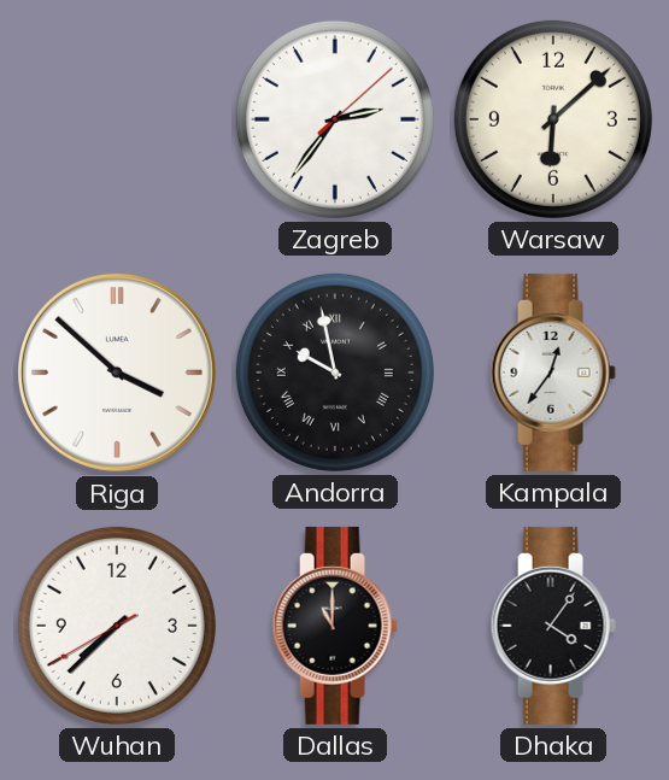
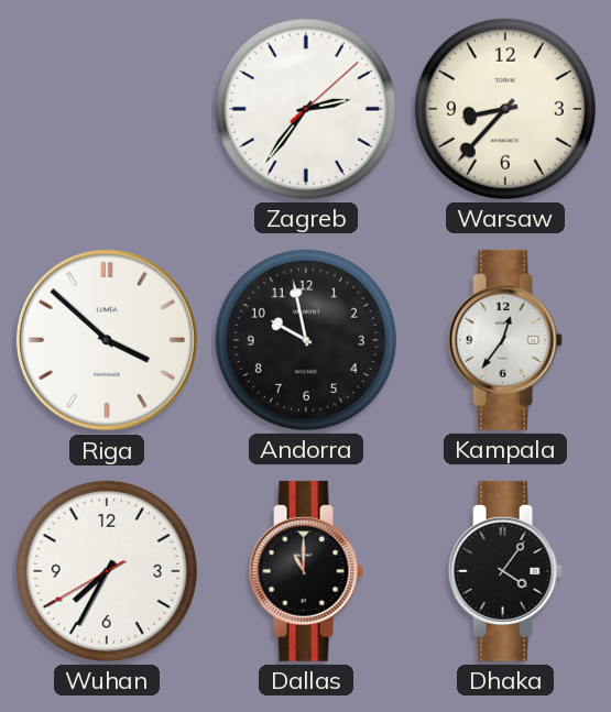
Warsaw: 6:08 -> 8:37
Andorra numerals: Roman -> Arabic
Wuhan: 7:37 -> 7:34
